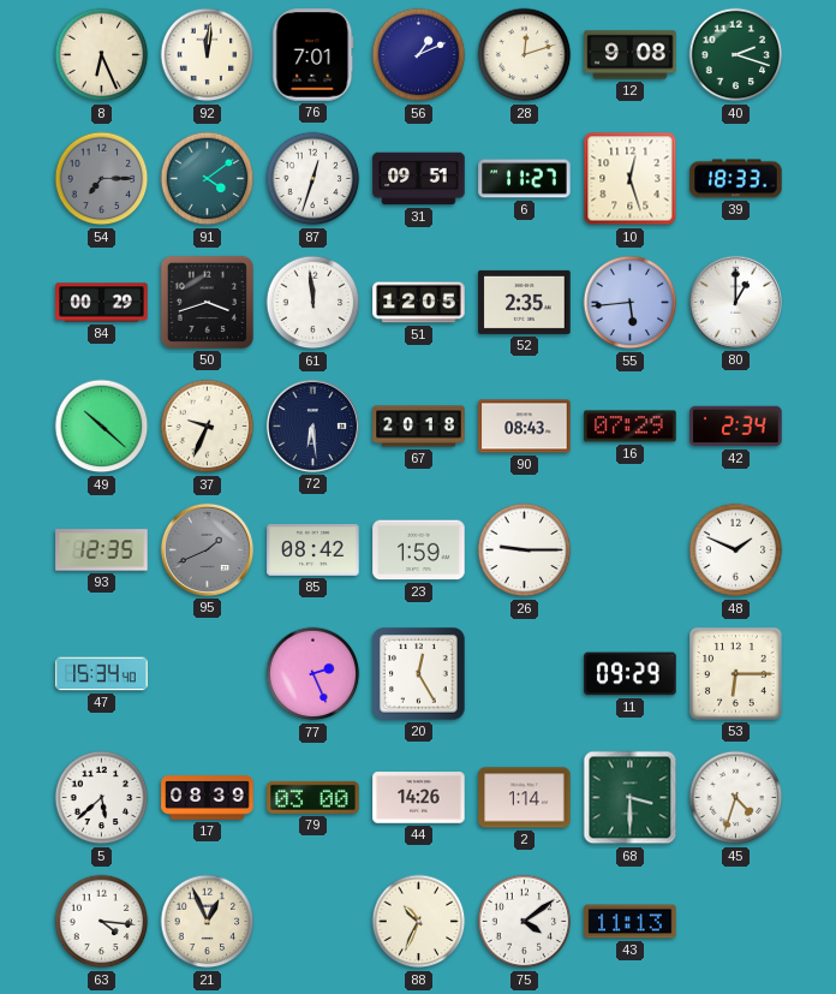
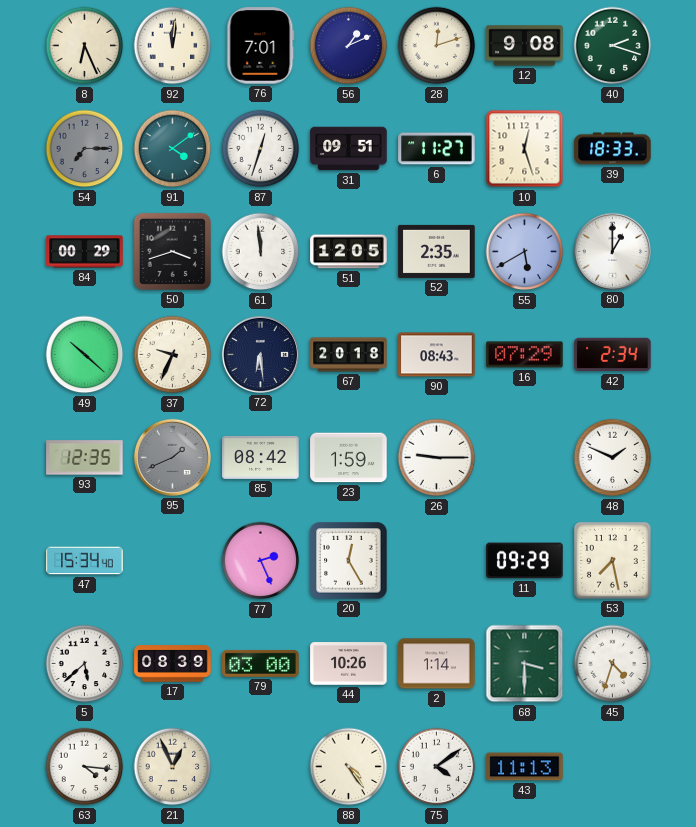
55: 5:44 -> 5:40
53: 6:15 -> 7:28
44: 14:26 -> 10:26
88: 10:34 -> 4:24
